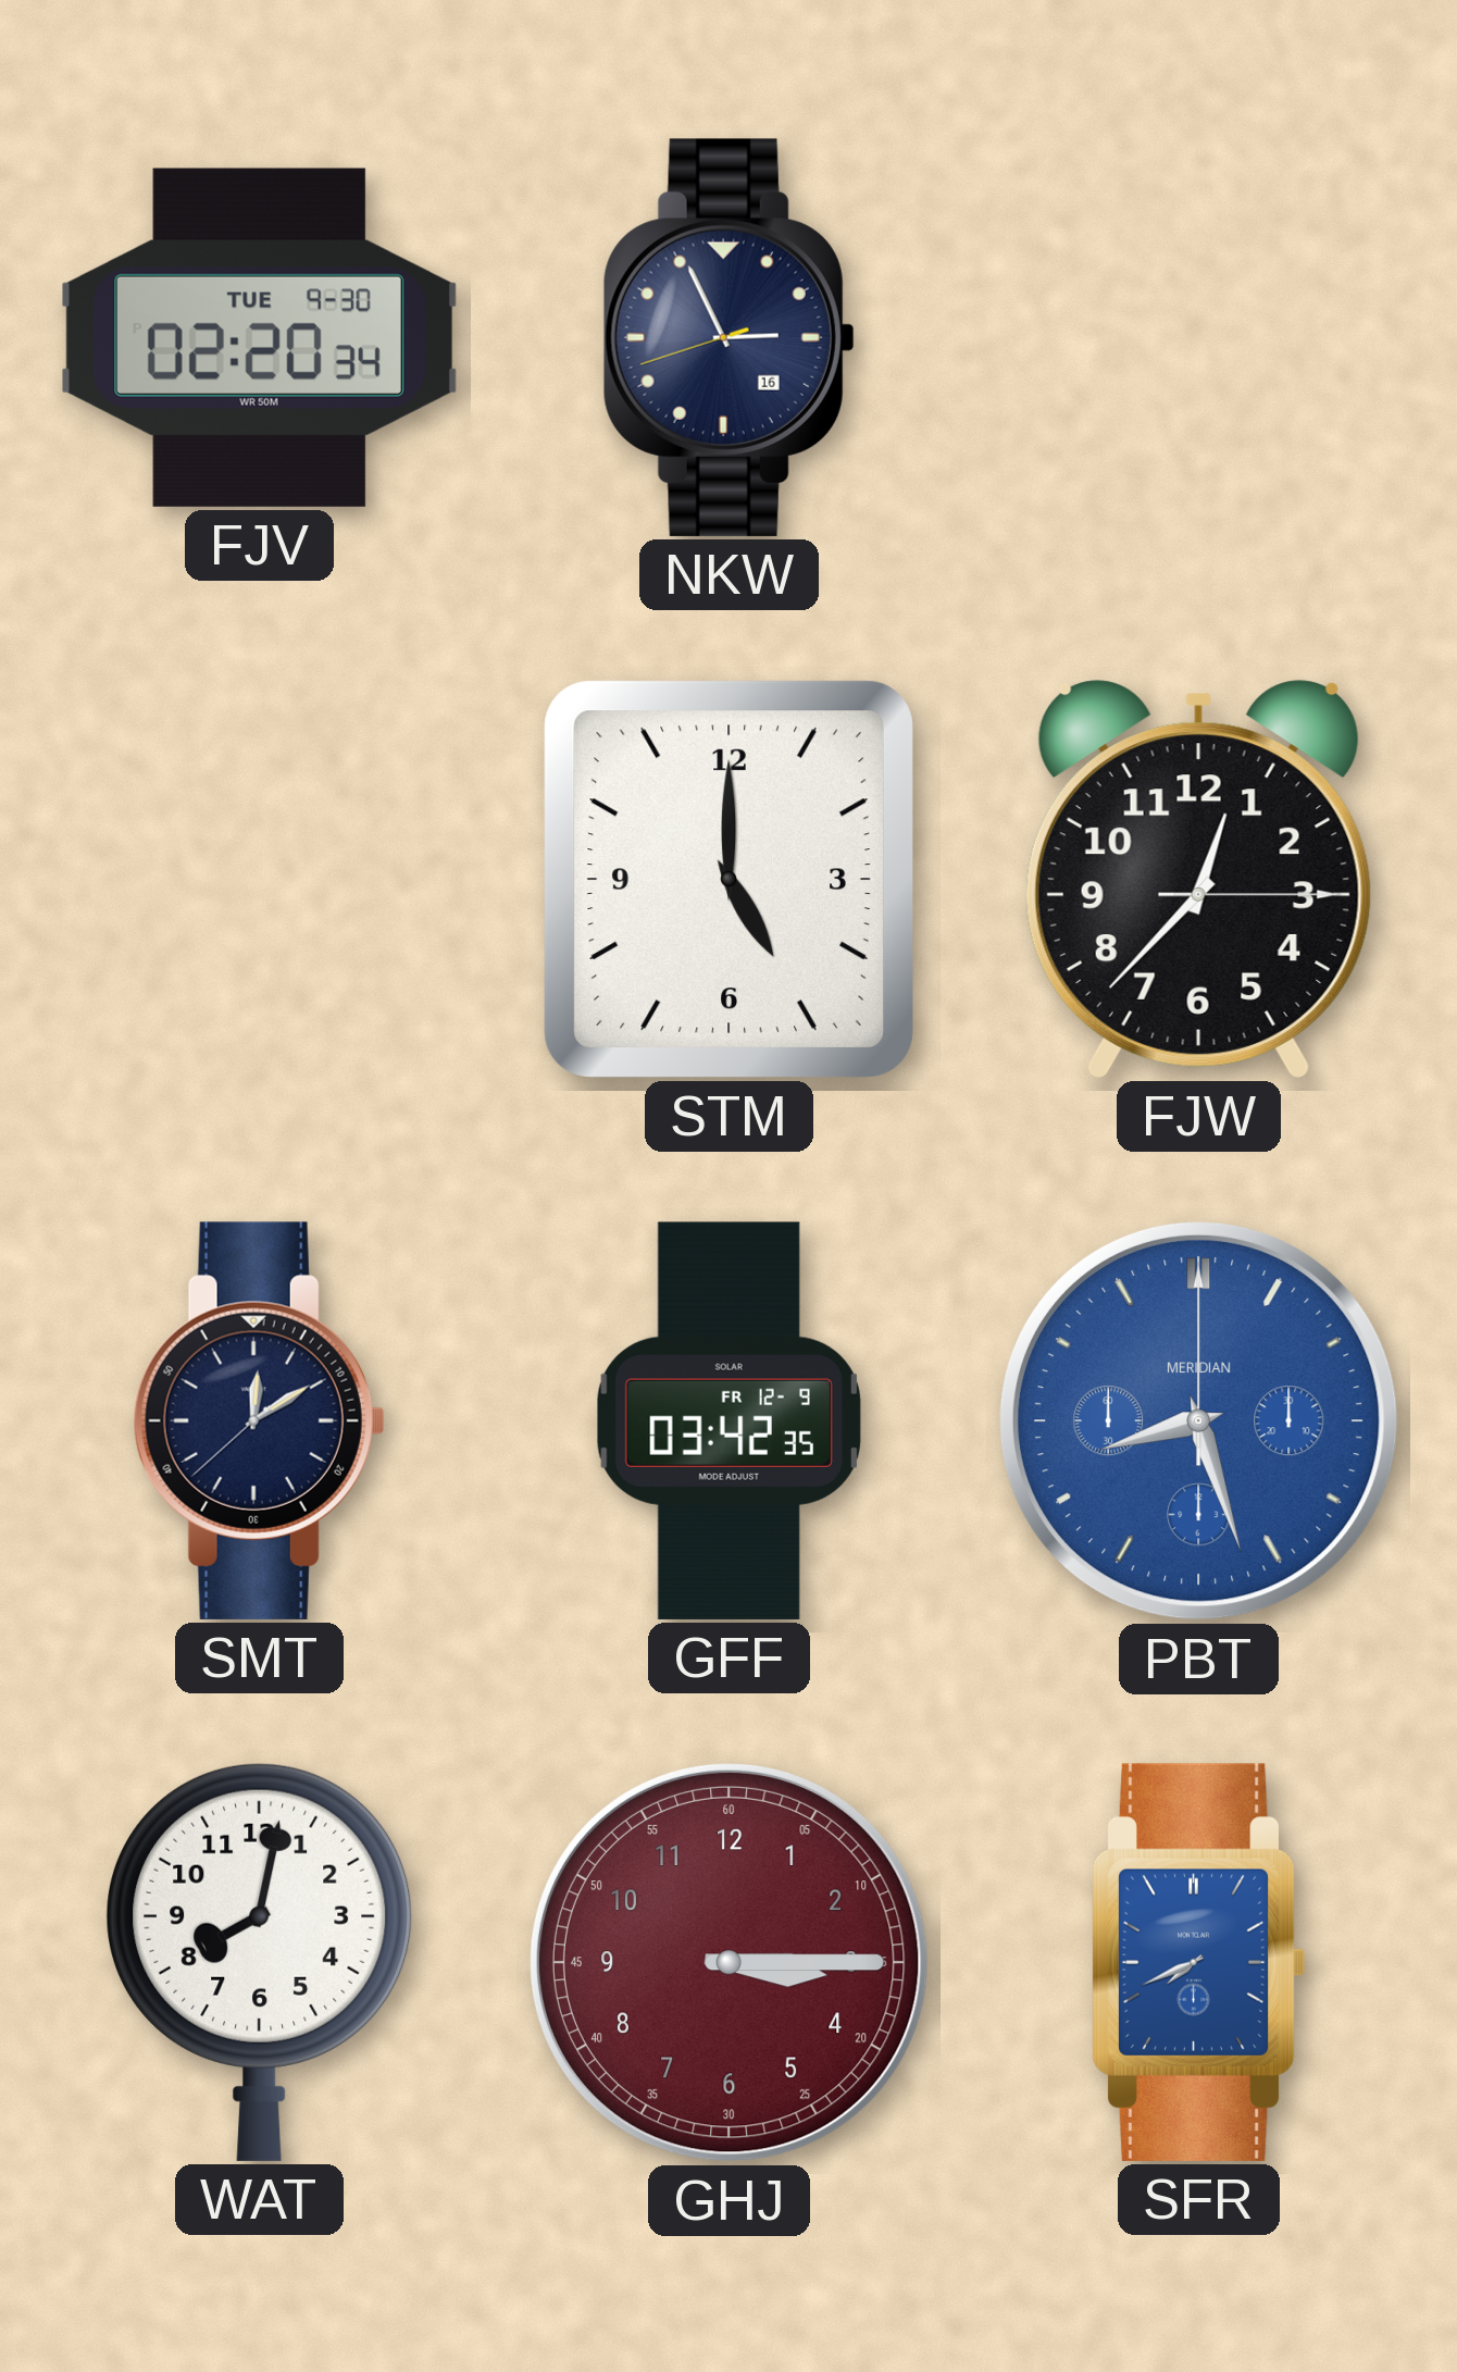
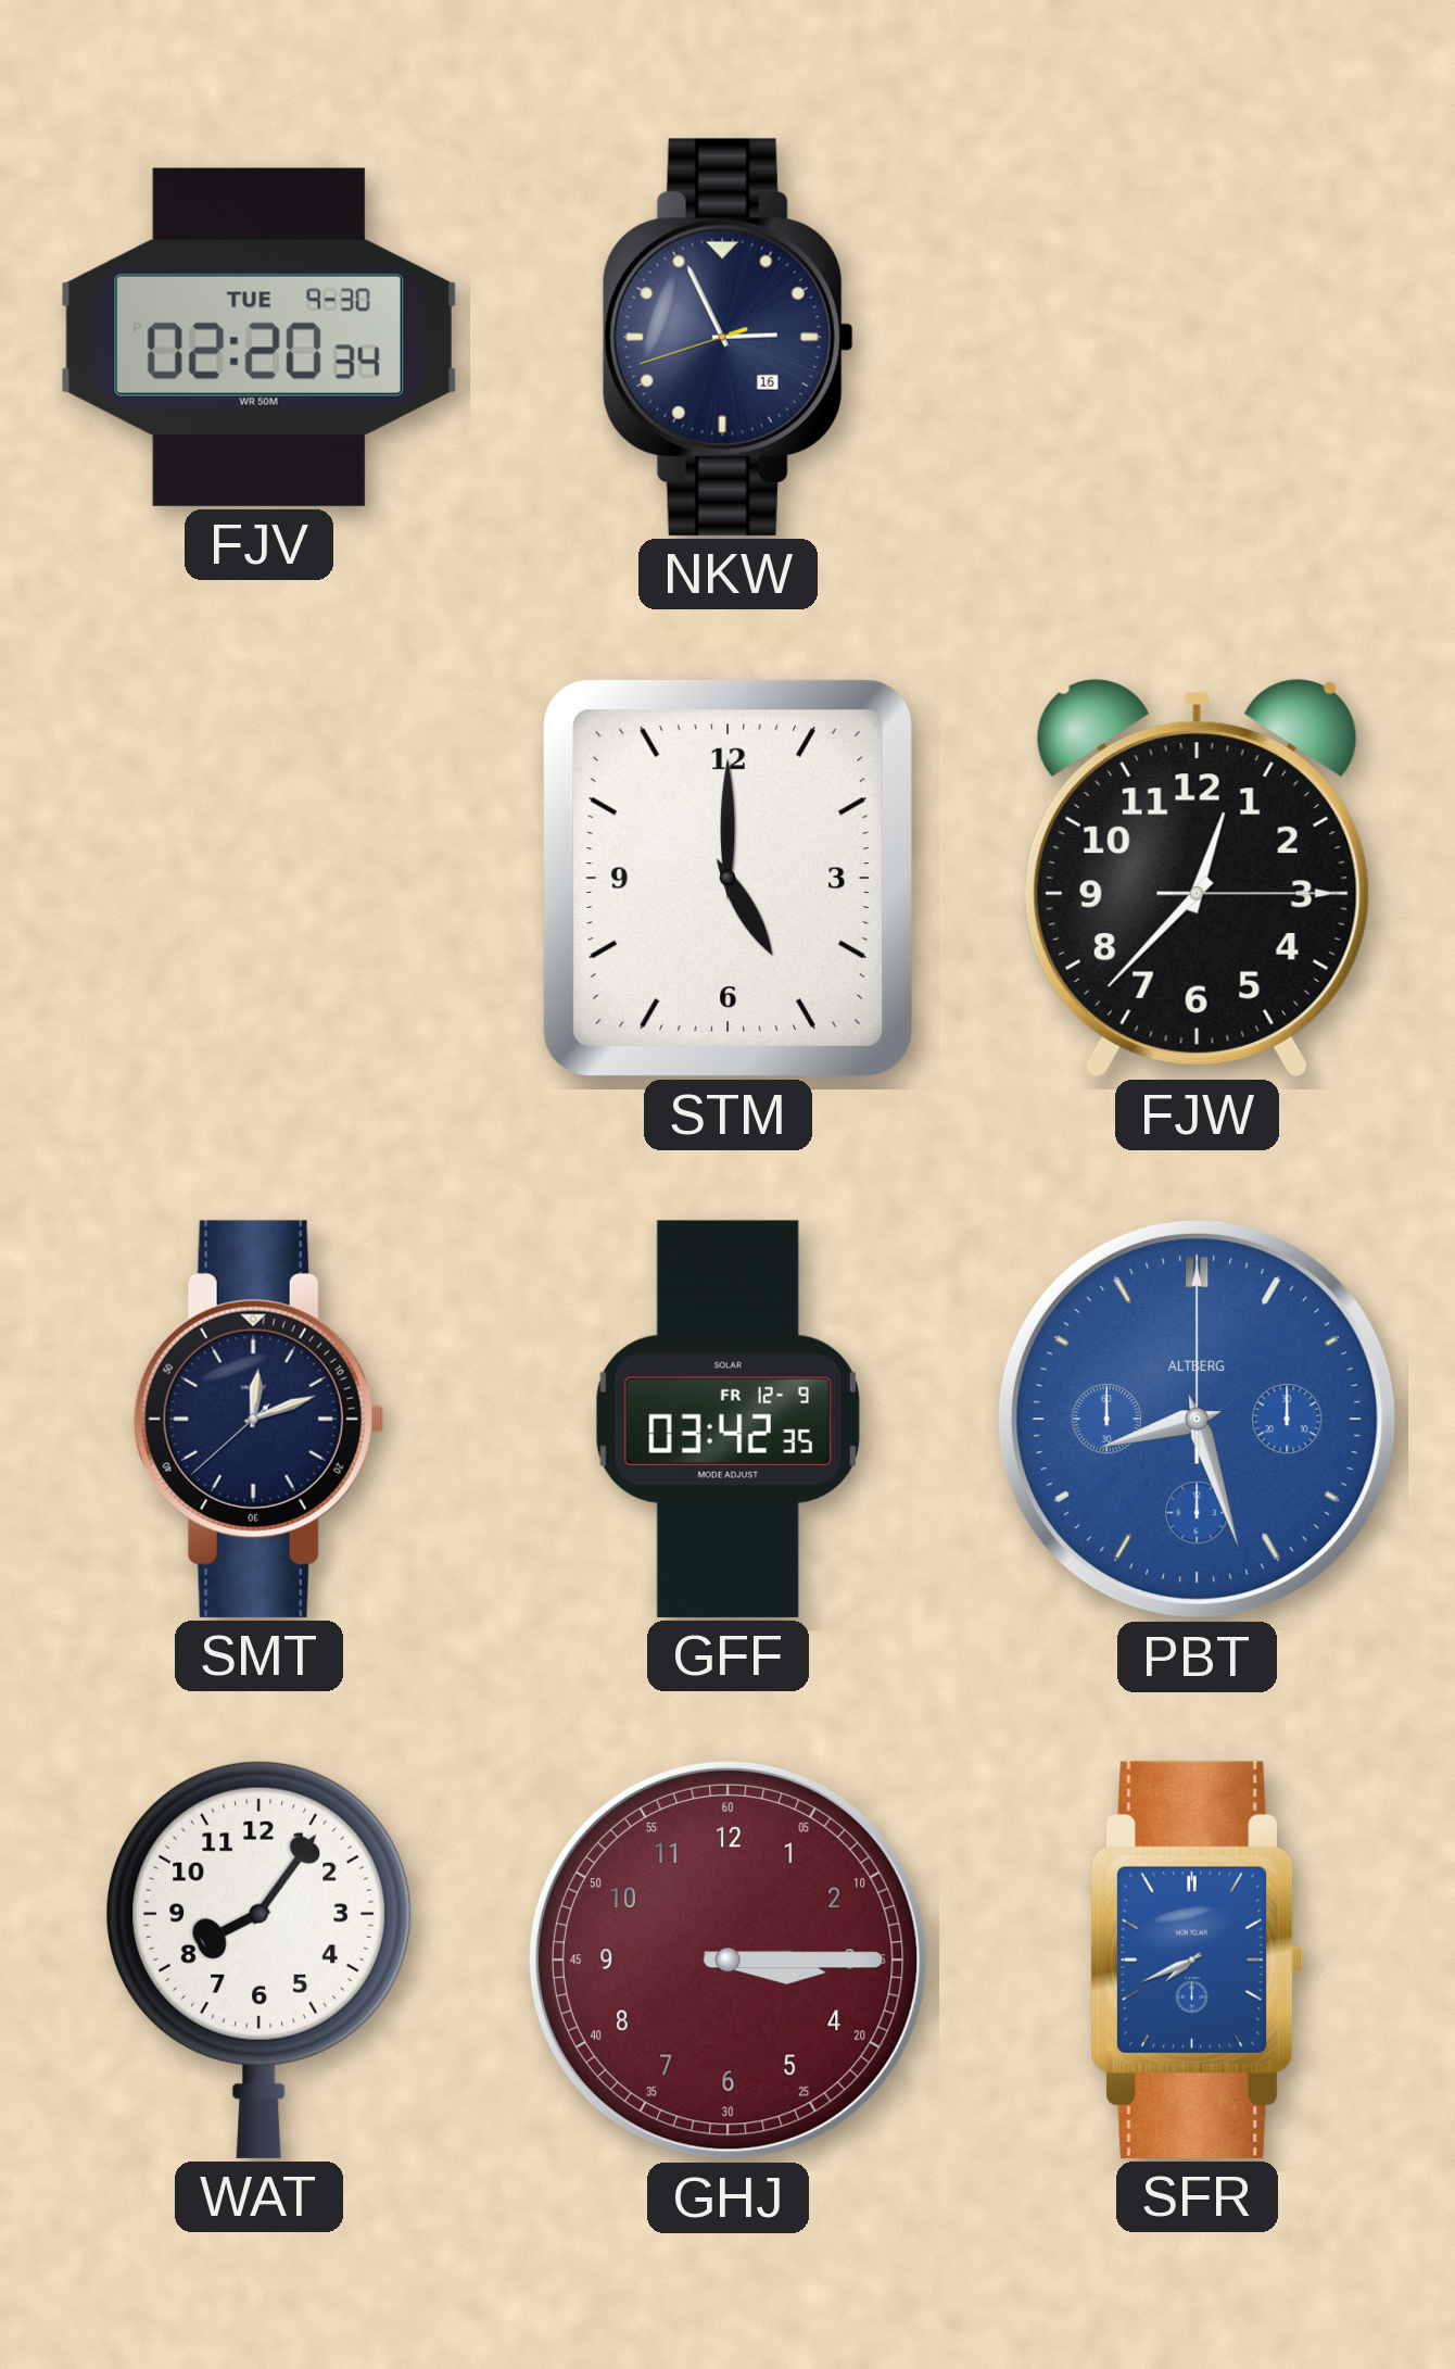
SMT: 12:09 -> 12:11
PBT brand: MERIDIAN -> ALTBERG
WAT: 8:02 -> 8:06
